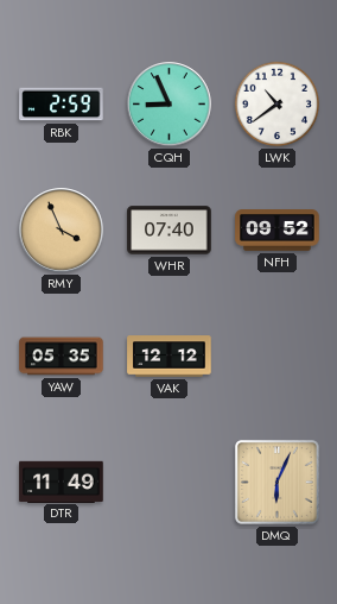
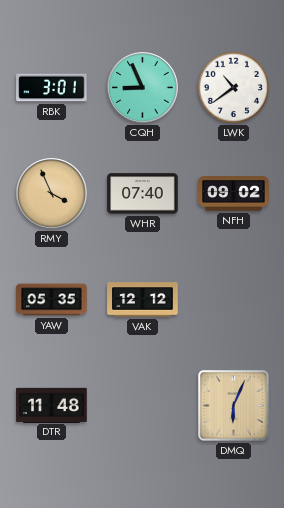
RBK: 2:59 -> 3:01
NFH: 09:52 -> 09:02
DTR: 11:49 -> 11:48
